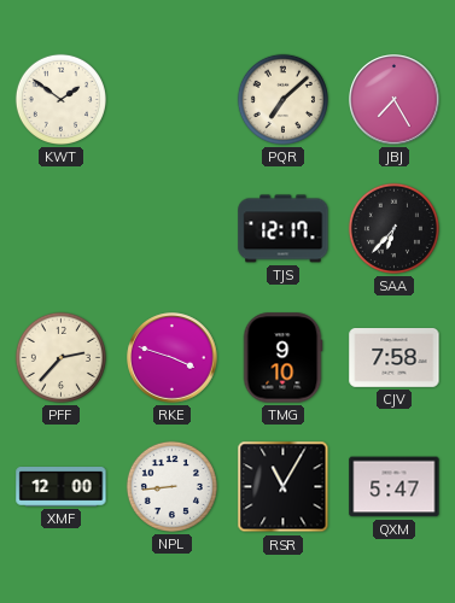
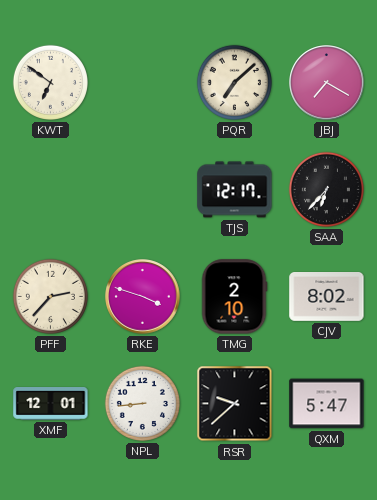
KWT: 1:51 -> 6:51
JBJ: 7:25 -> 7:20
TMG: 9:10 -> 2:10
CJV: 7:58 -> 8:02
XMF: 12:00 -> 12:01
RSR: 11:05 -> 9:38
